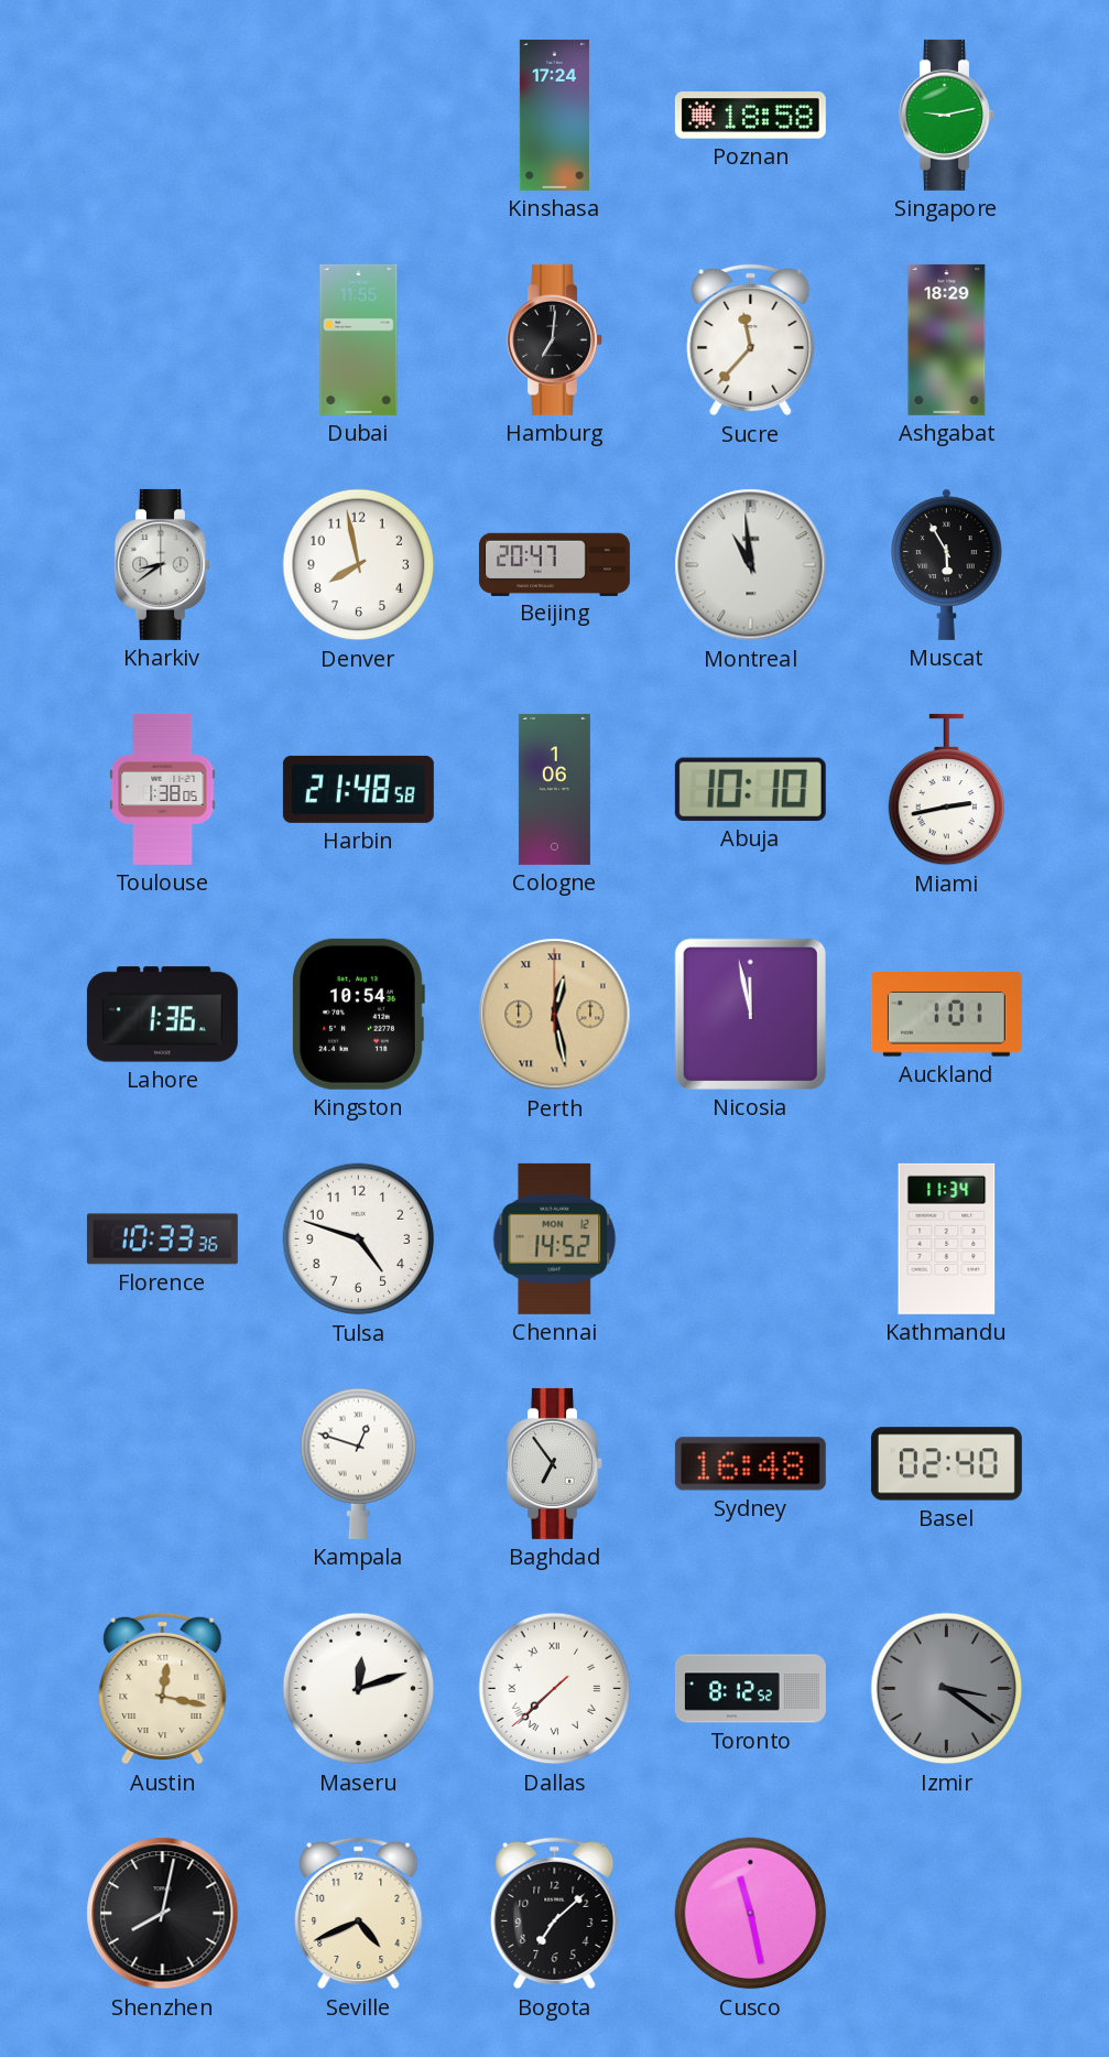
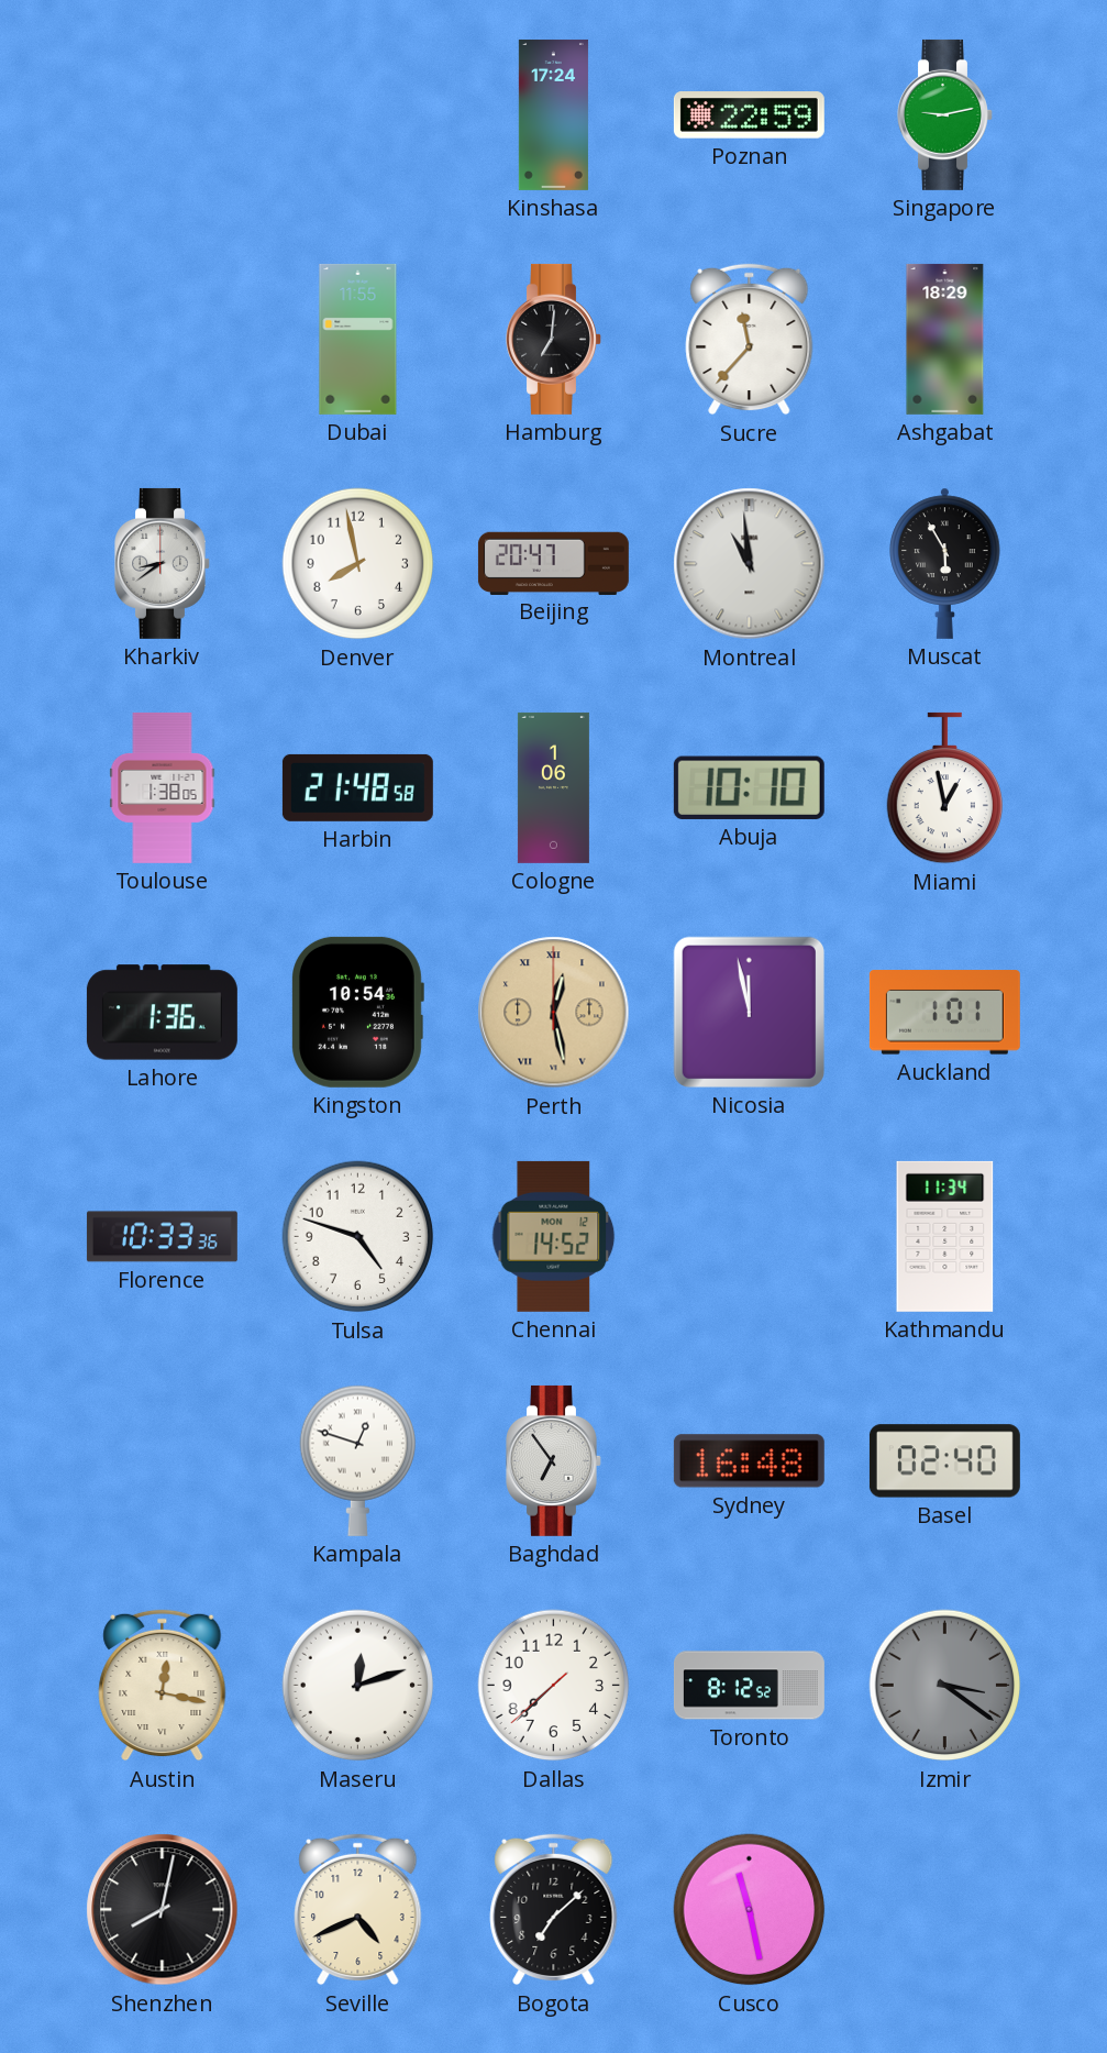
Poznan: 18:58 -> 22:59
Miami: 2:43 -> 12:58
Dallas numerals: Roman -> Arabic
